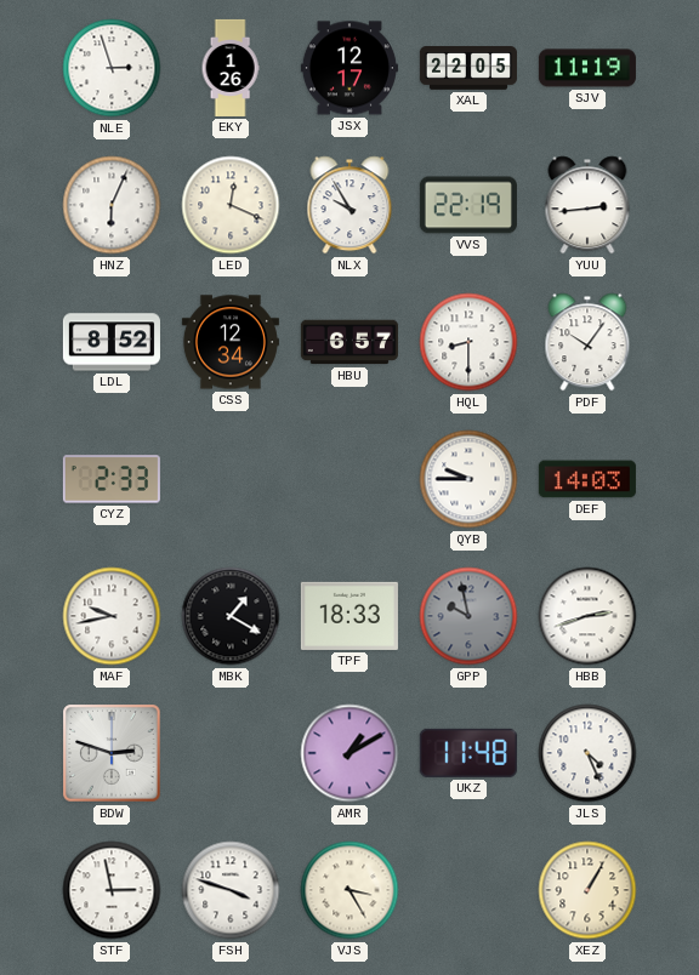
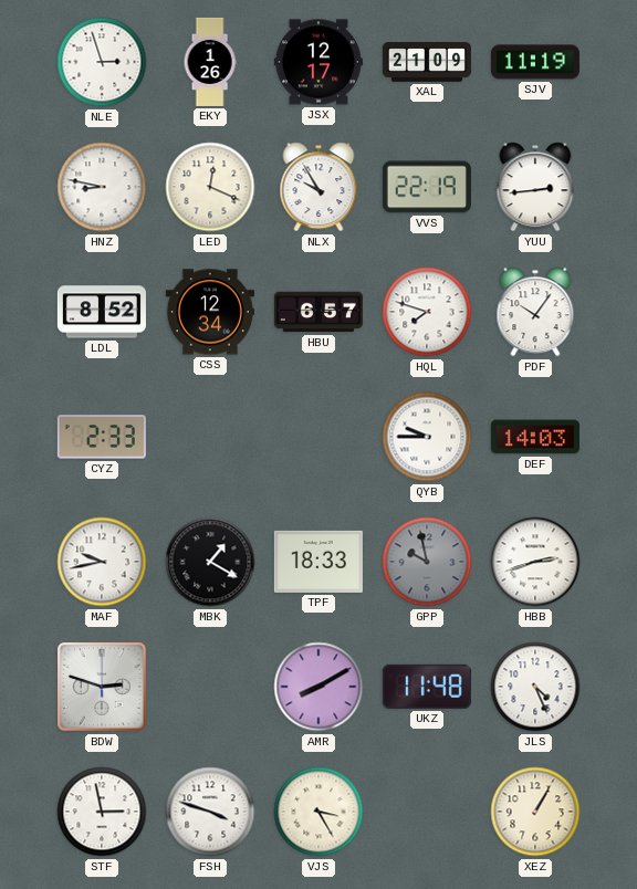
XAL: 22:05 -> 21:09
HNZ: 6:04 -> 8:47
HQL: 8:30 -> 7:48
AMR: 1:10 -> 8:10
